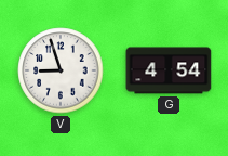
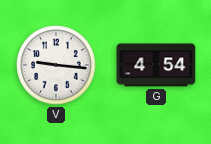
V: 8:57 -> 9:16
